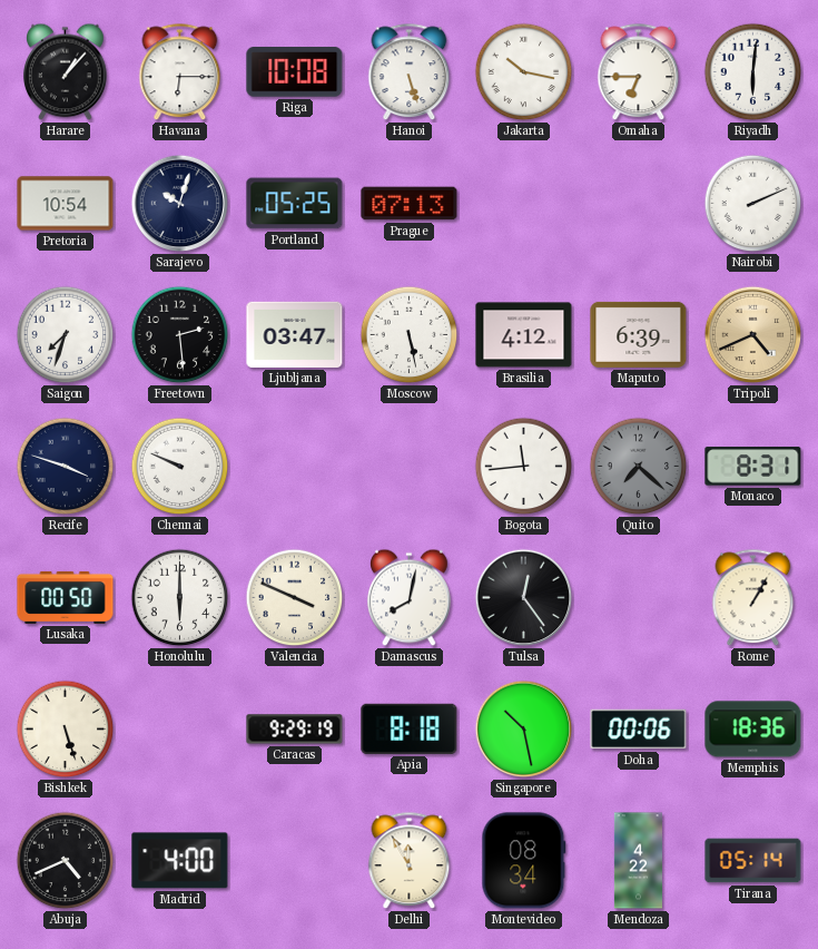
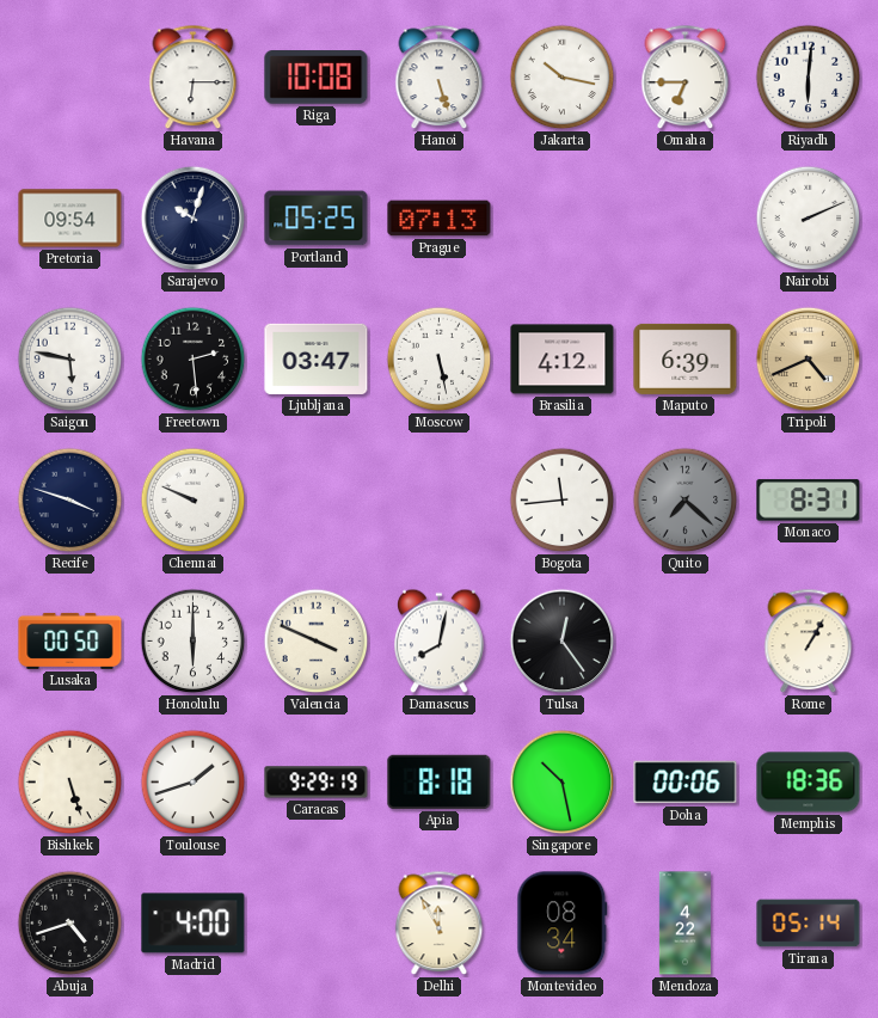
Harare: 1:07 -> none
Pretoria: 10:54 -> 09:54
Saigon: 7:33 -> 5:47
Toulouse: none -> 1:42
Abuja: 4:41 -> 4:42
